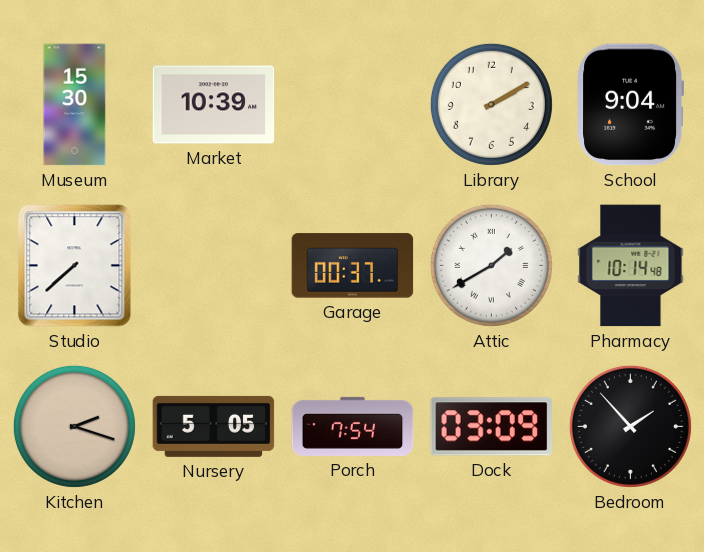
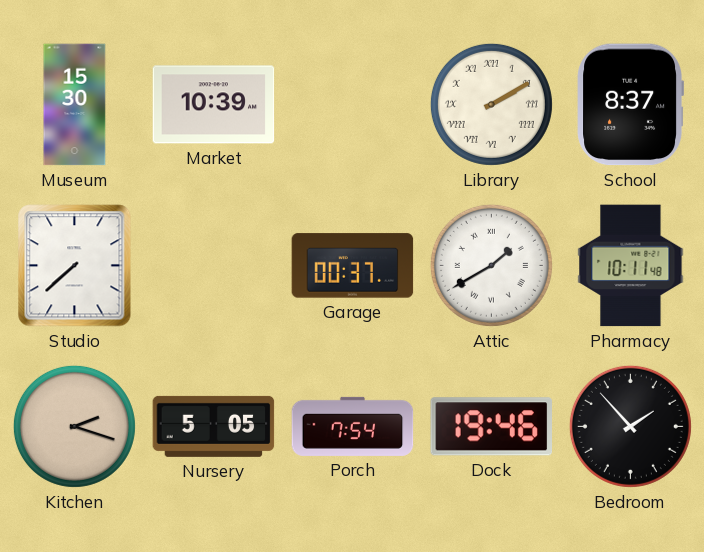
Library numerals: Arabic -> Roman
School: 9:04 -> 8:37
Pharmacy: 10:14 -> 10:11
Dock: 03:09 -> 19:46
